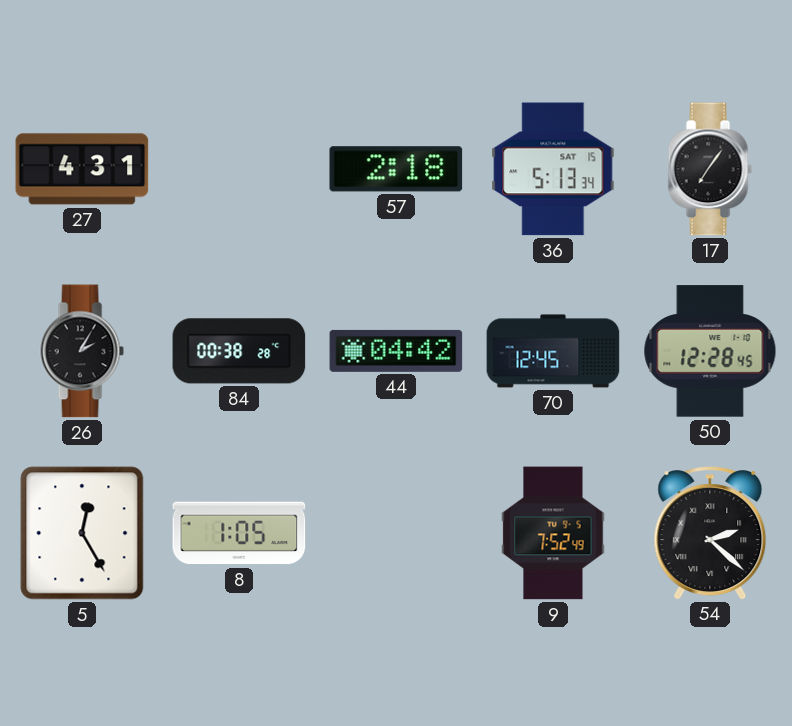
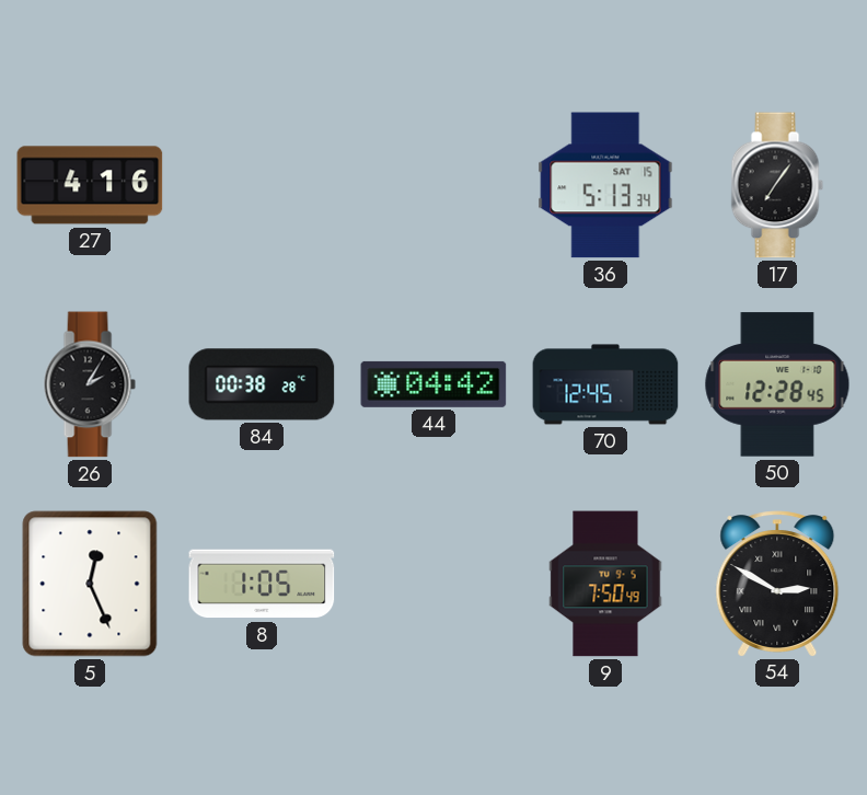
27: 4:31 -> 4:16
57: 2:18 -> none
5: 12:25 -> 12:26
9: 7:52 -> 7:50
54: 2:22 -> 2:50
